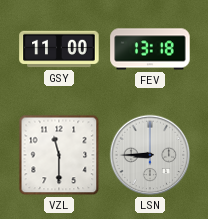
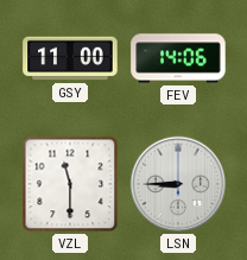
FEV: 13:18 -> 14:06
